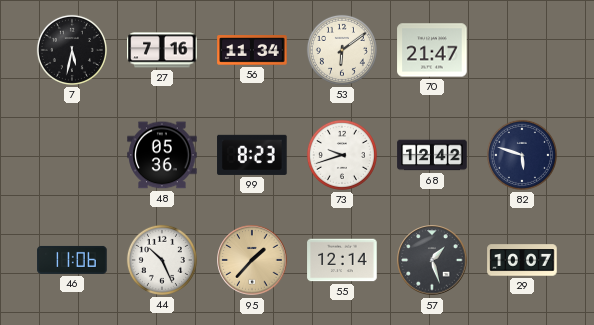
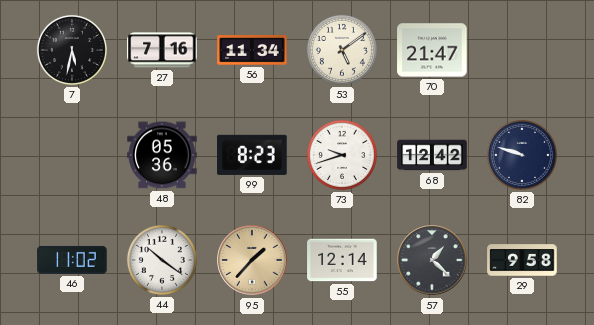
53: 6:09 -> 5:09
82: 5:48 -> 9:48
46: 11:06 -> 11:02
44: 10:26 -> 10:21
57: 1:27 -> 1:22
29: 10:07 -> 9:58
